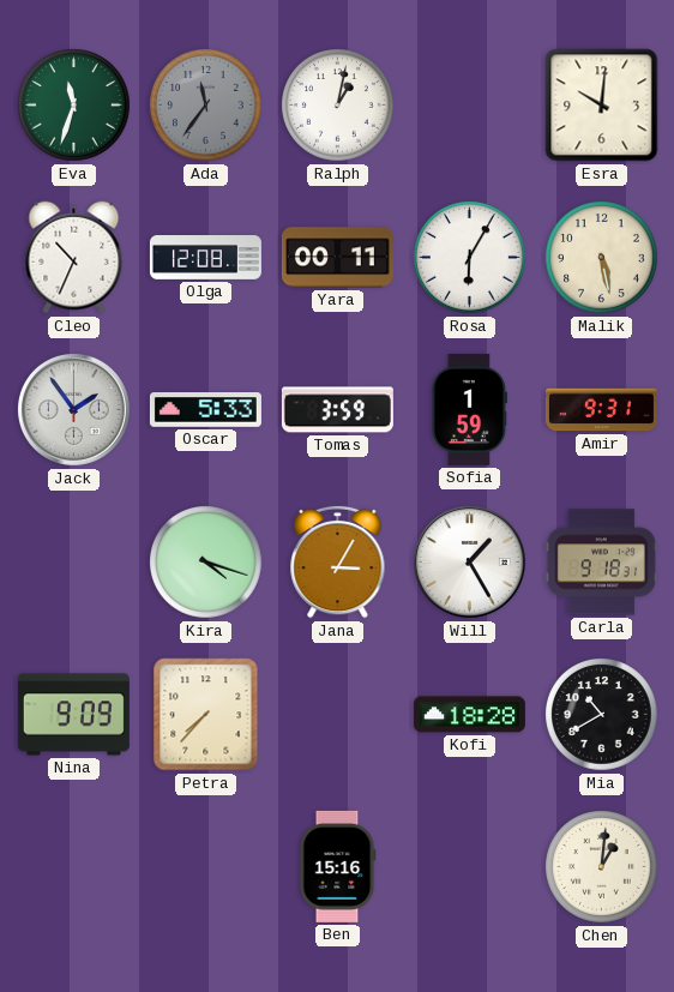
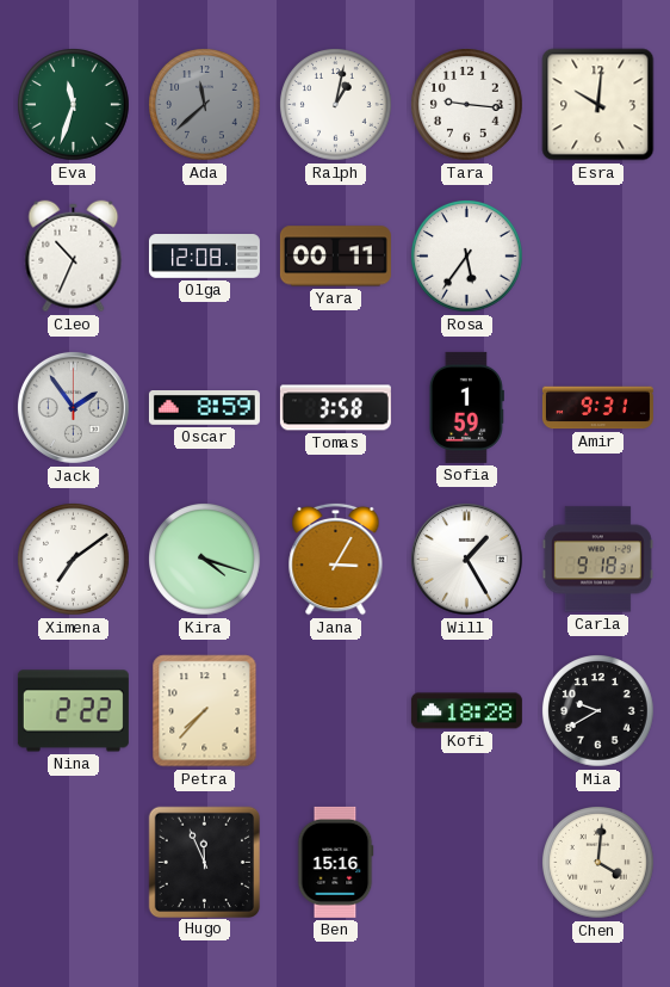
Ada: 11:36 -> 11:38
Tara: none -> 9:16
Rosa: 6:05 -> 5:36
Malik: 5:28 -> none
Oscar: 5:33 -> 8:59
Tomas: 3:59 -> 3:58
Ximena: none -> 7:09
Nina: 9:09 -> 2:22
Mia: 10:40 -> 9:40
Hugo: none -> 11:56
Chen: 1:01 -> 4:01
